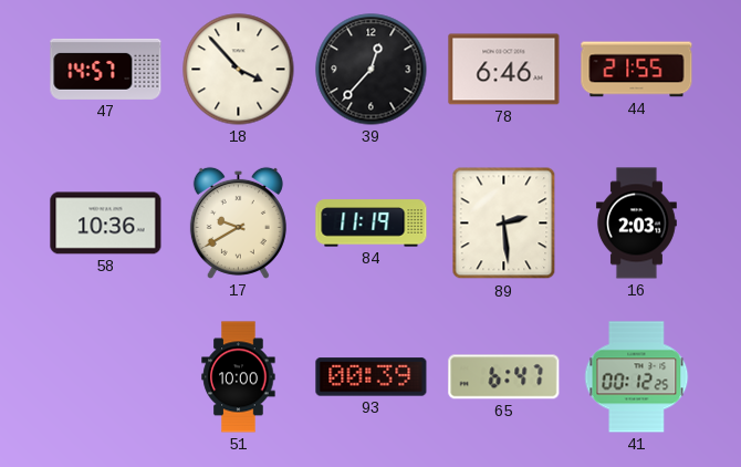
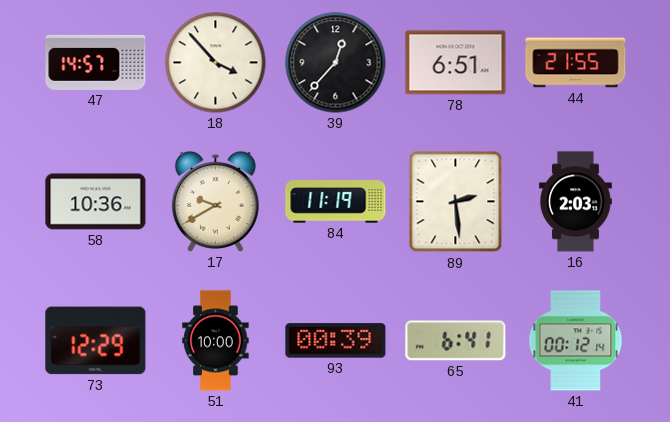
78: 6:46 -> 6:51
73: none -> 12:29
65: 6:47 -> 6:41
41: 00:12:25 -> 00:12:14
